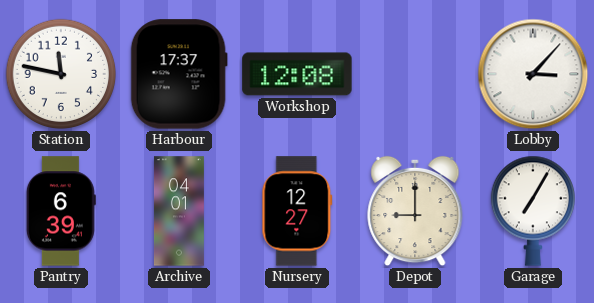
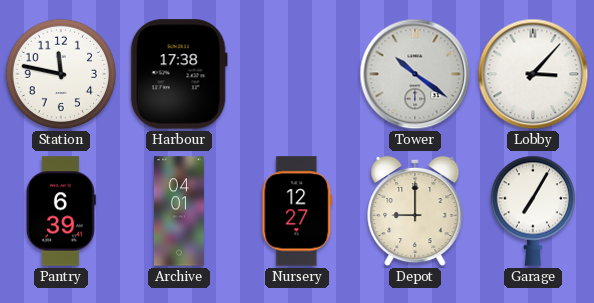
Harbour: 17:37 -> 17:38
Workshop: 12:08 -> none
Tower: none -> 10:21
